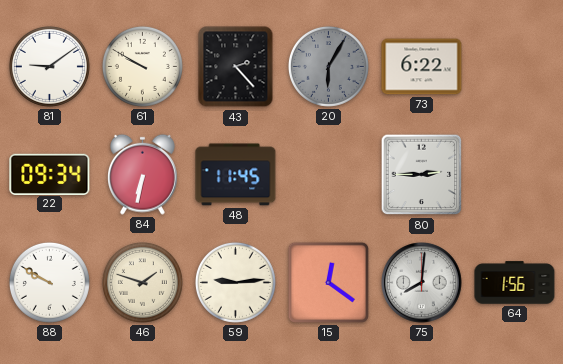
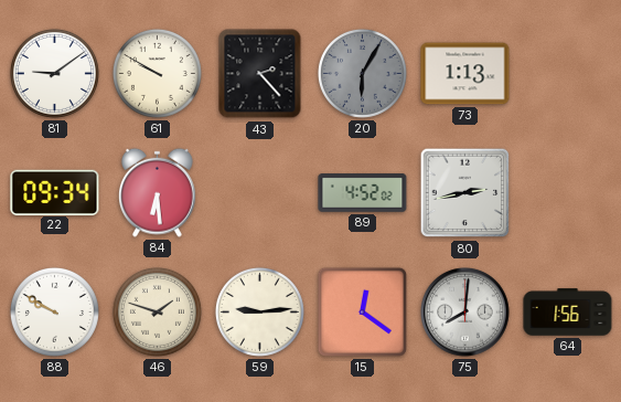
73: 6:22 -> 1:13
84: 6:32 -> 6:29
48: 11:45 -> none
89: none -> 4:52
80: 2:45 -> 2:43
